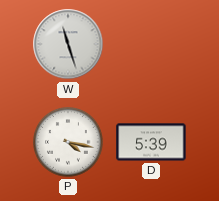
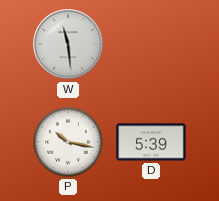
W: 11:27 -> 11:29
P: 4:17 -> 10:17
